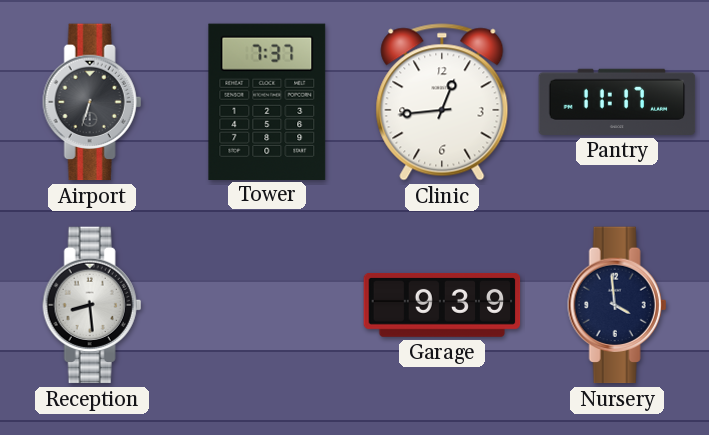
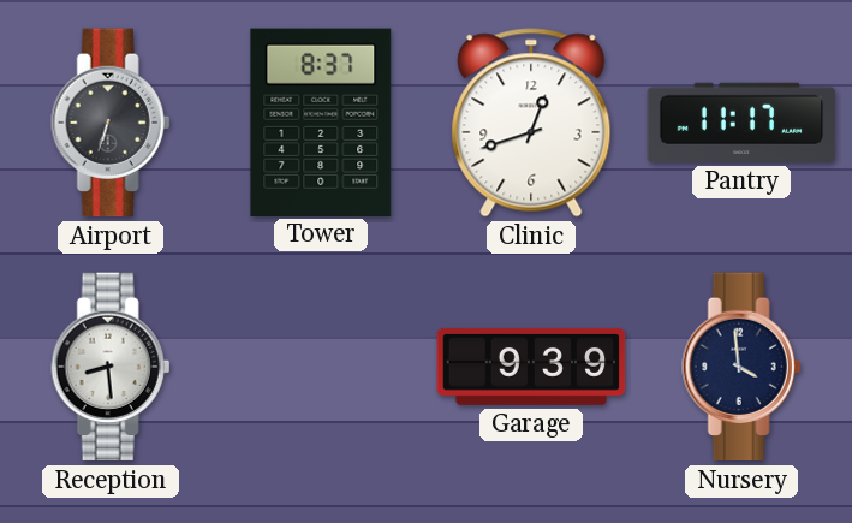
Tower: 7:37 -> 8:37
Clinic: 12:44 -> 12:42
